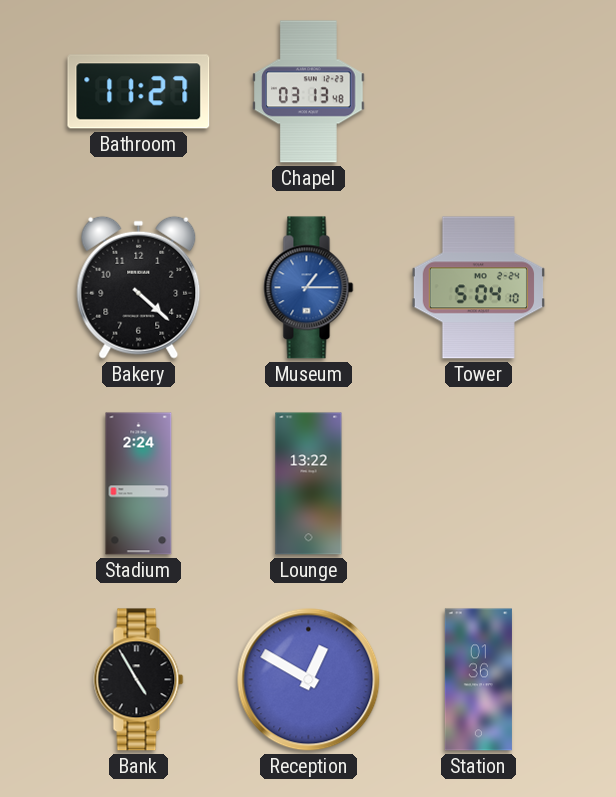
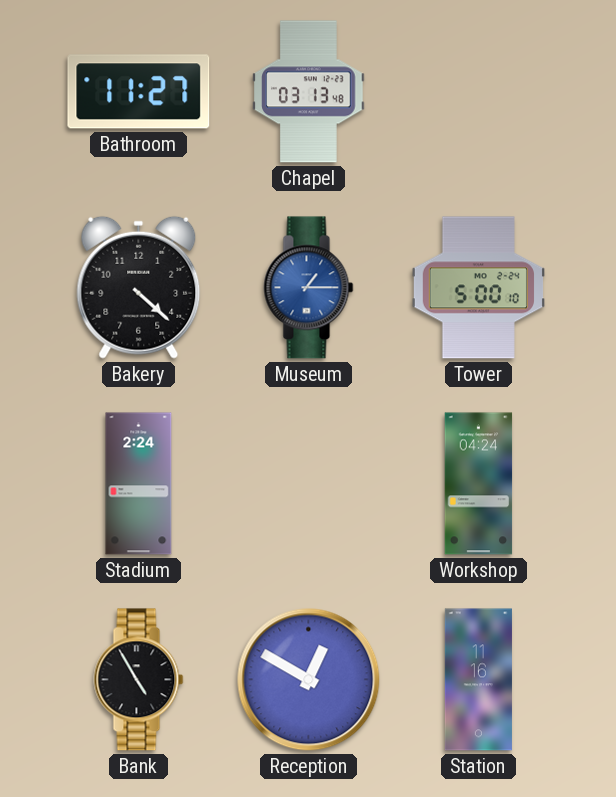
Tower: 5:04 -> 5:00
Lounge: 13:22 -> none
Workshop: none -> 04:24
Station: 01:36 -> 11:16
